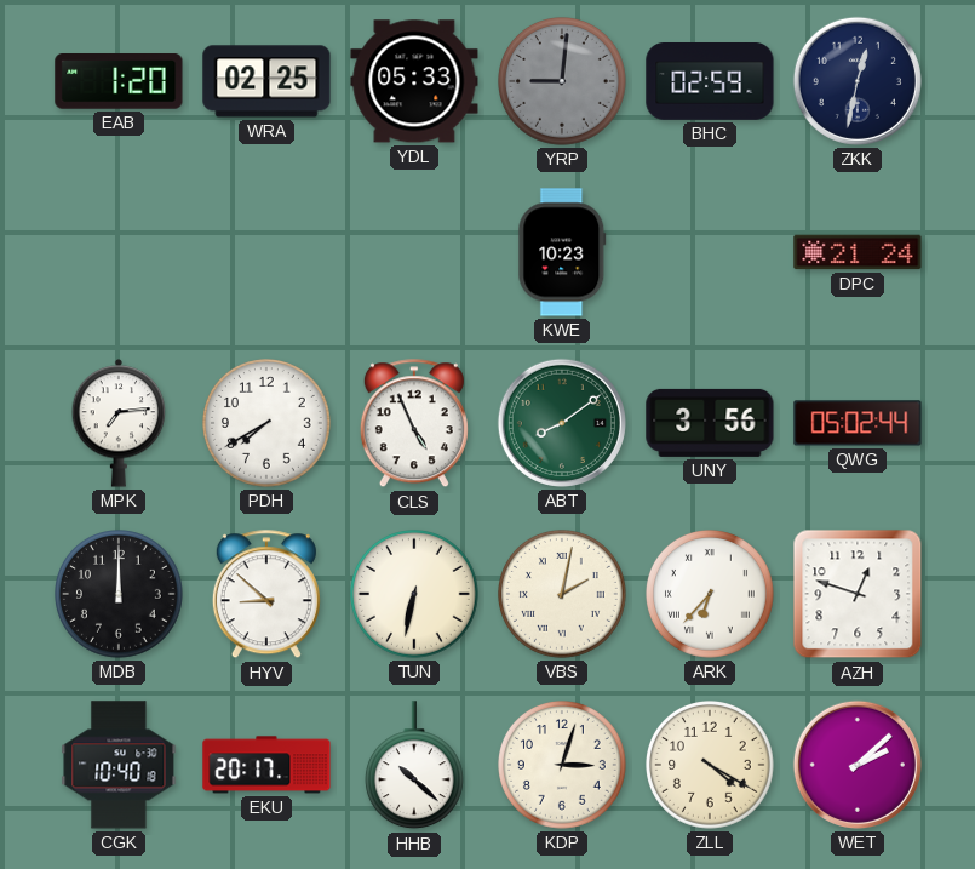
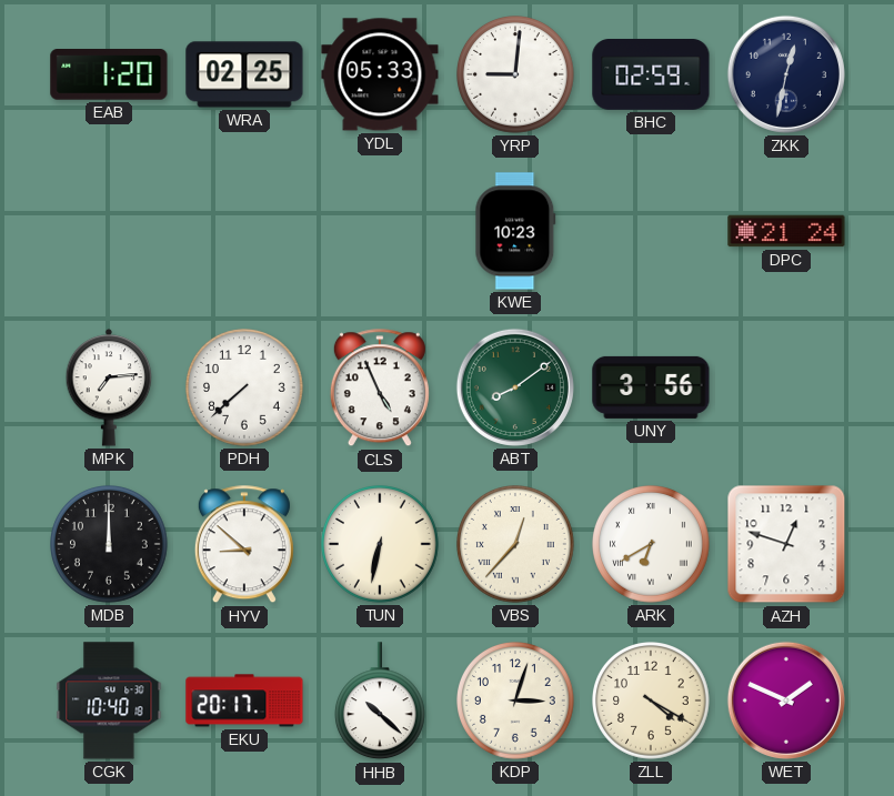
YRP dial: grey -> white
PDH: 7:40 -> 7:38
QWG: 05:02 -> none
VBS: 2:02 -> 12:37
ARK: 6:37 -> 6:40
WET: 2:08 -> 1:49
